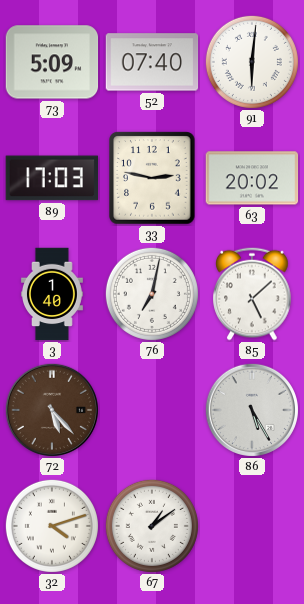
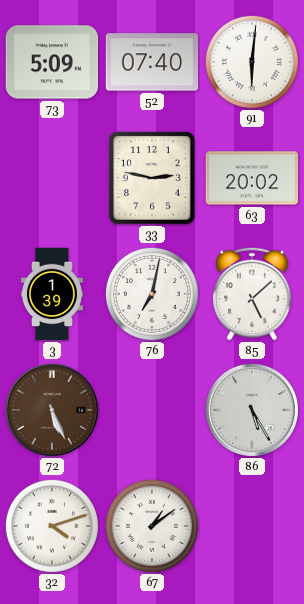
89: 17:03 -> none
3: 1:40 -> 1:39
72: 5:23 -> 5:26
